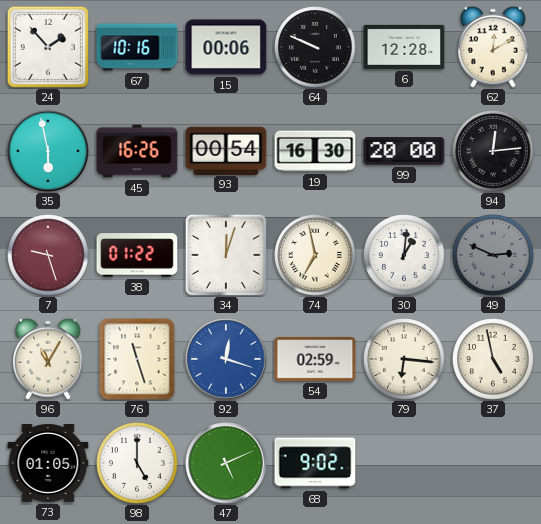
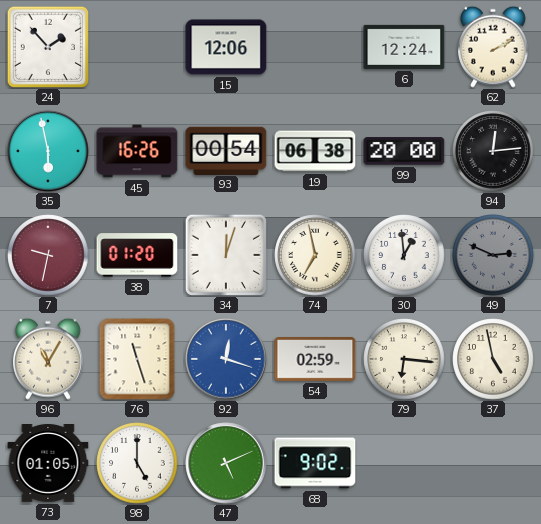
67: 10:16 -> none
15: 00:06 -> 12:06
64: 9:49 -> none
6: 12:28 -> 12:24
62: 12:10 -> 2:10
19: 16:30 -> 06:38
7: 9:27 -> 9:32
38: 01:22 -> 01:20
30: 1:01 -> 12:59
